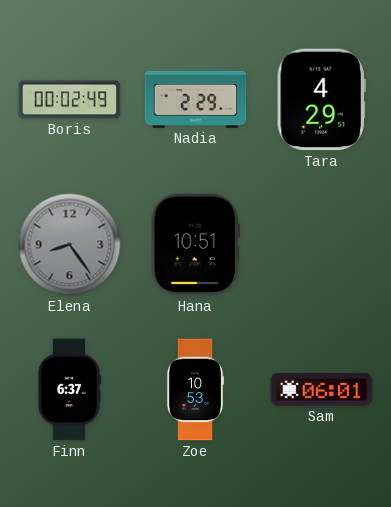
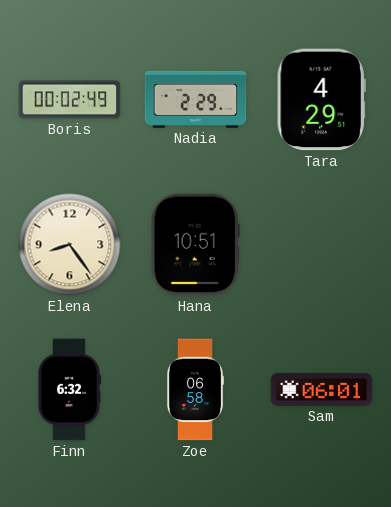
Elena dial: grey -> cream
Finn: 6:37 -> 6:32
Zoe: 10:53 -> 06:58
